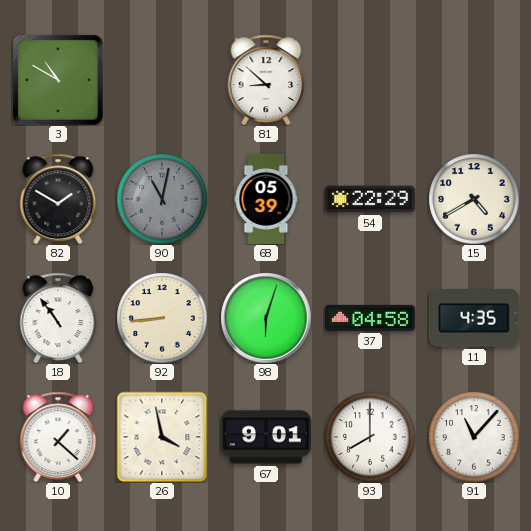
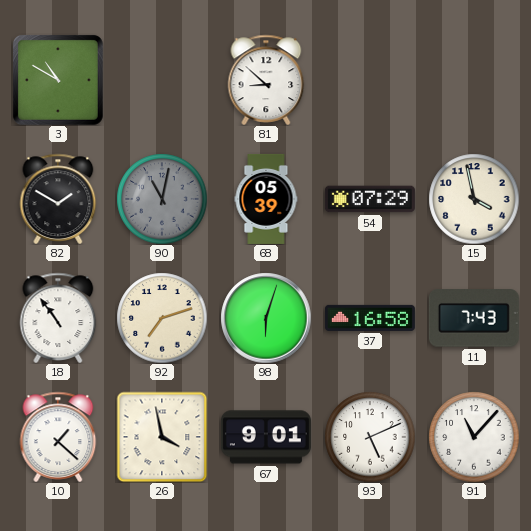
54: 22:29 -> 07:29
15: 4:40 -> 3:58
92: 8:44 -> 7:12
37: 04:58 -> 16:58
11: 4:35 -> 7:43
93: 8:00 -> 5:11
